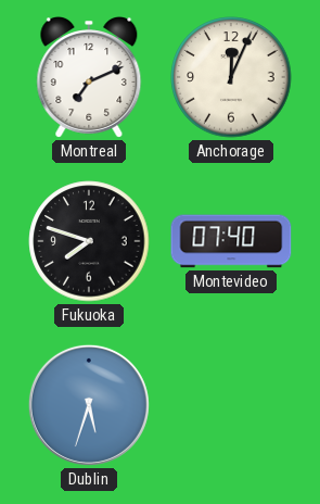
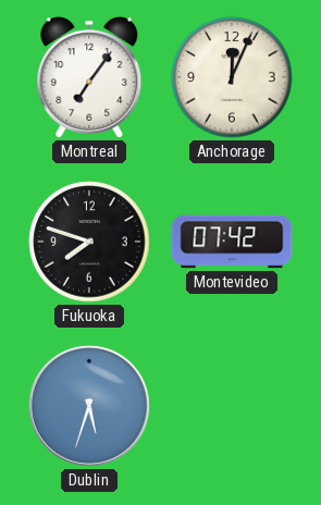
Montreal: 7:11 -> 7:06
Montevideo: 07:40 -> 07:42
